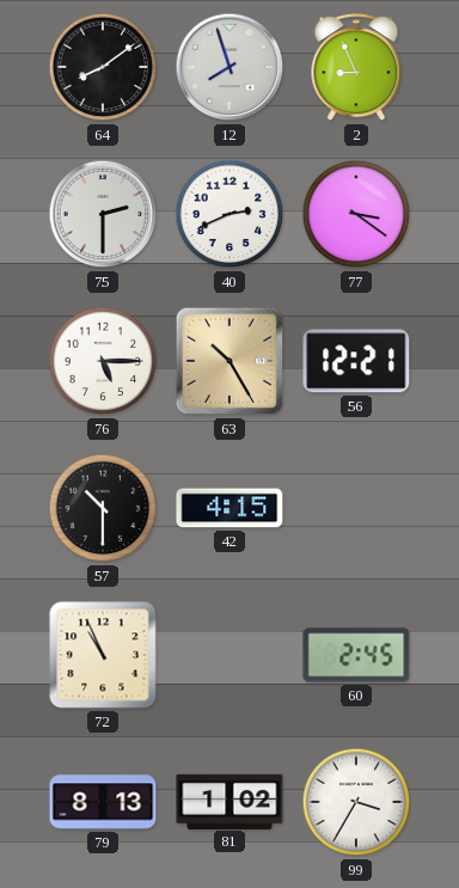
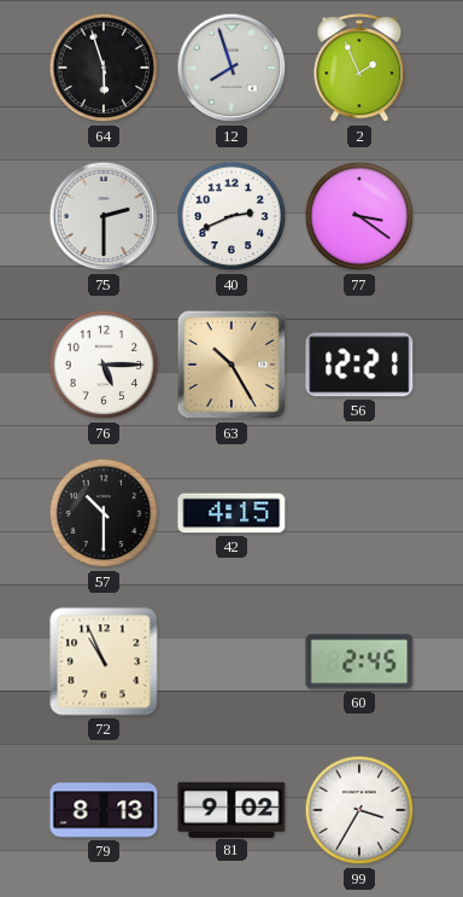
64: 8:09 -> 5:57
2: 8:56 -> 1:56
81: 1:02 -> 9:02
